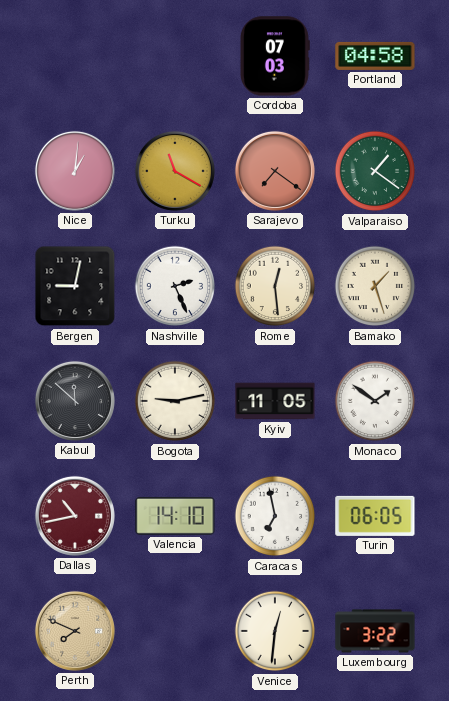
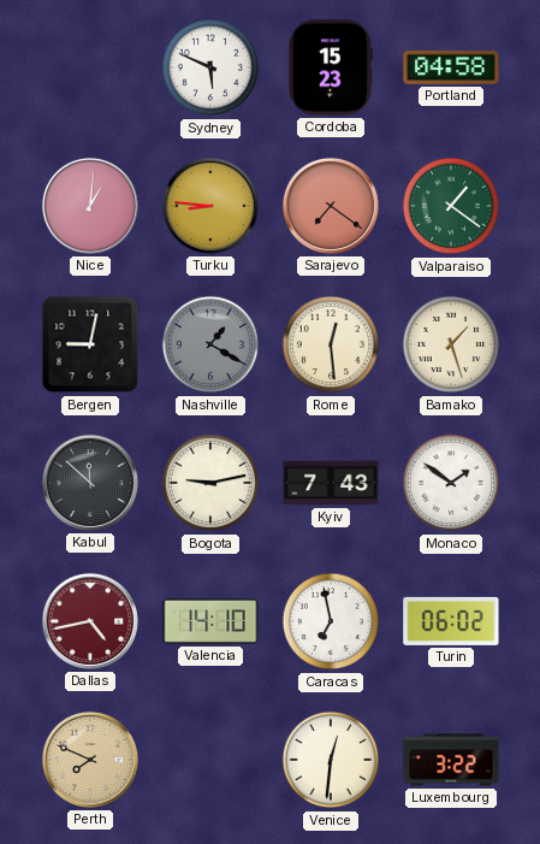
Sydney: none -> 5:49
Cordoba: 07:03 -> 15:23
Turku: 11:20 -> 8:46
Nashville: 2:26 -> 1:20
Nashville dial: white -> grey
Kyiv: 11:05 -> 7:43
Dallas: 10:43 -> 4:43
Turin: 06:05 -> 06:02
